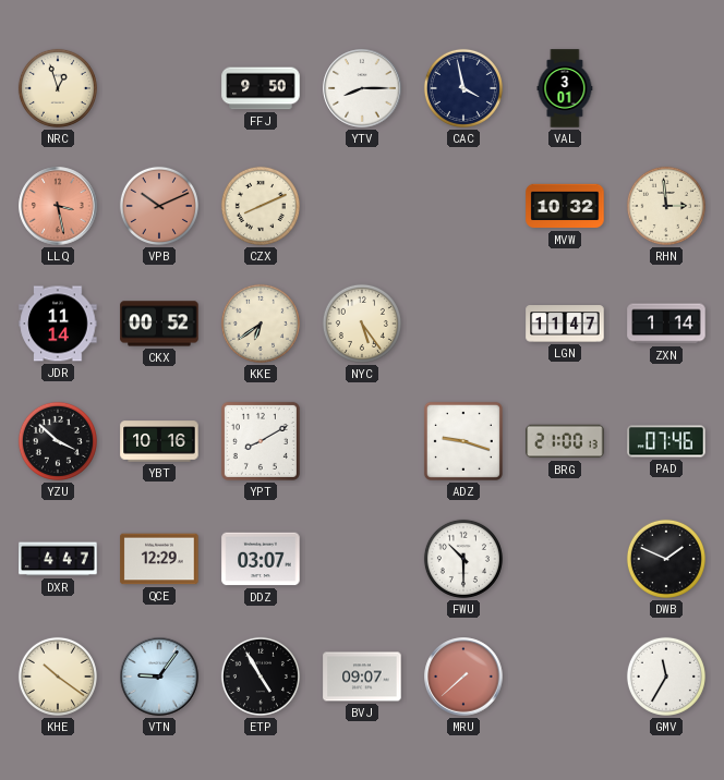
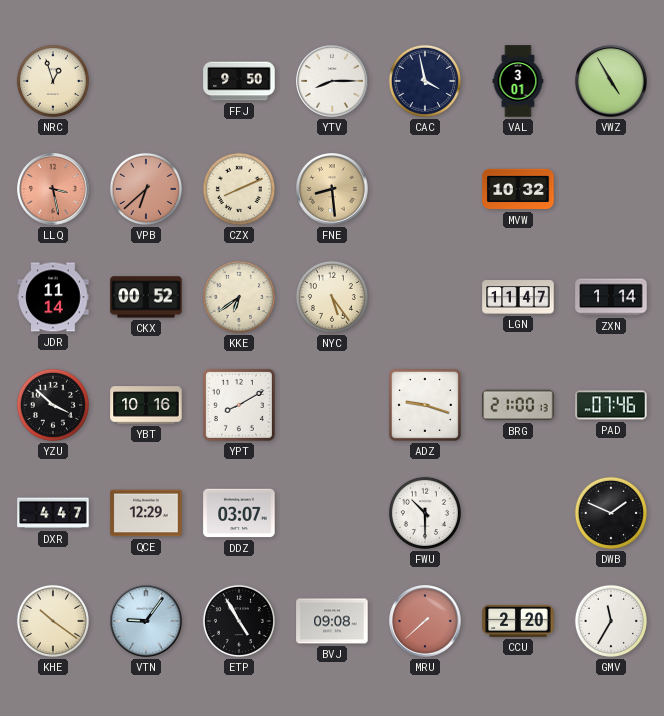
VWZ: none -> 4:55
VPB: 10:11 -> 6:38
FNE: none -> 8:29
RHN: 2:59 -> none
BVJ: 09:07 -> 09:08
CCU: none -> 2:20
